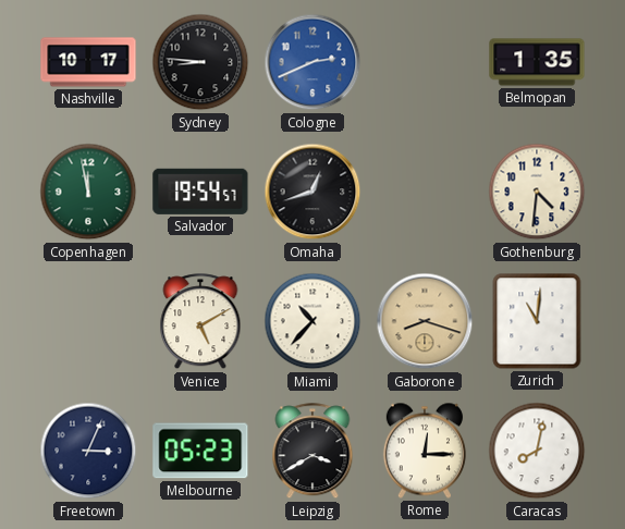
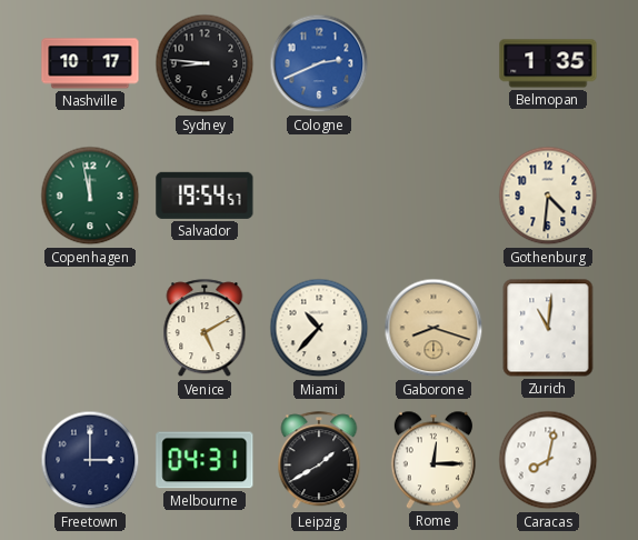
Omaha: 12:42 -> none
Freetown: 3:04 -> 3:00
Melbourne: 05:23 -> 04:31
Leipzig: 3:40 -> 1:40
